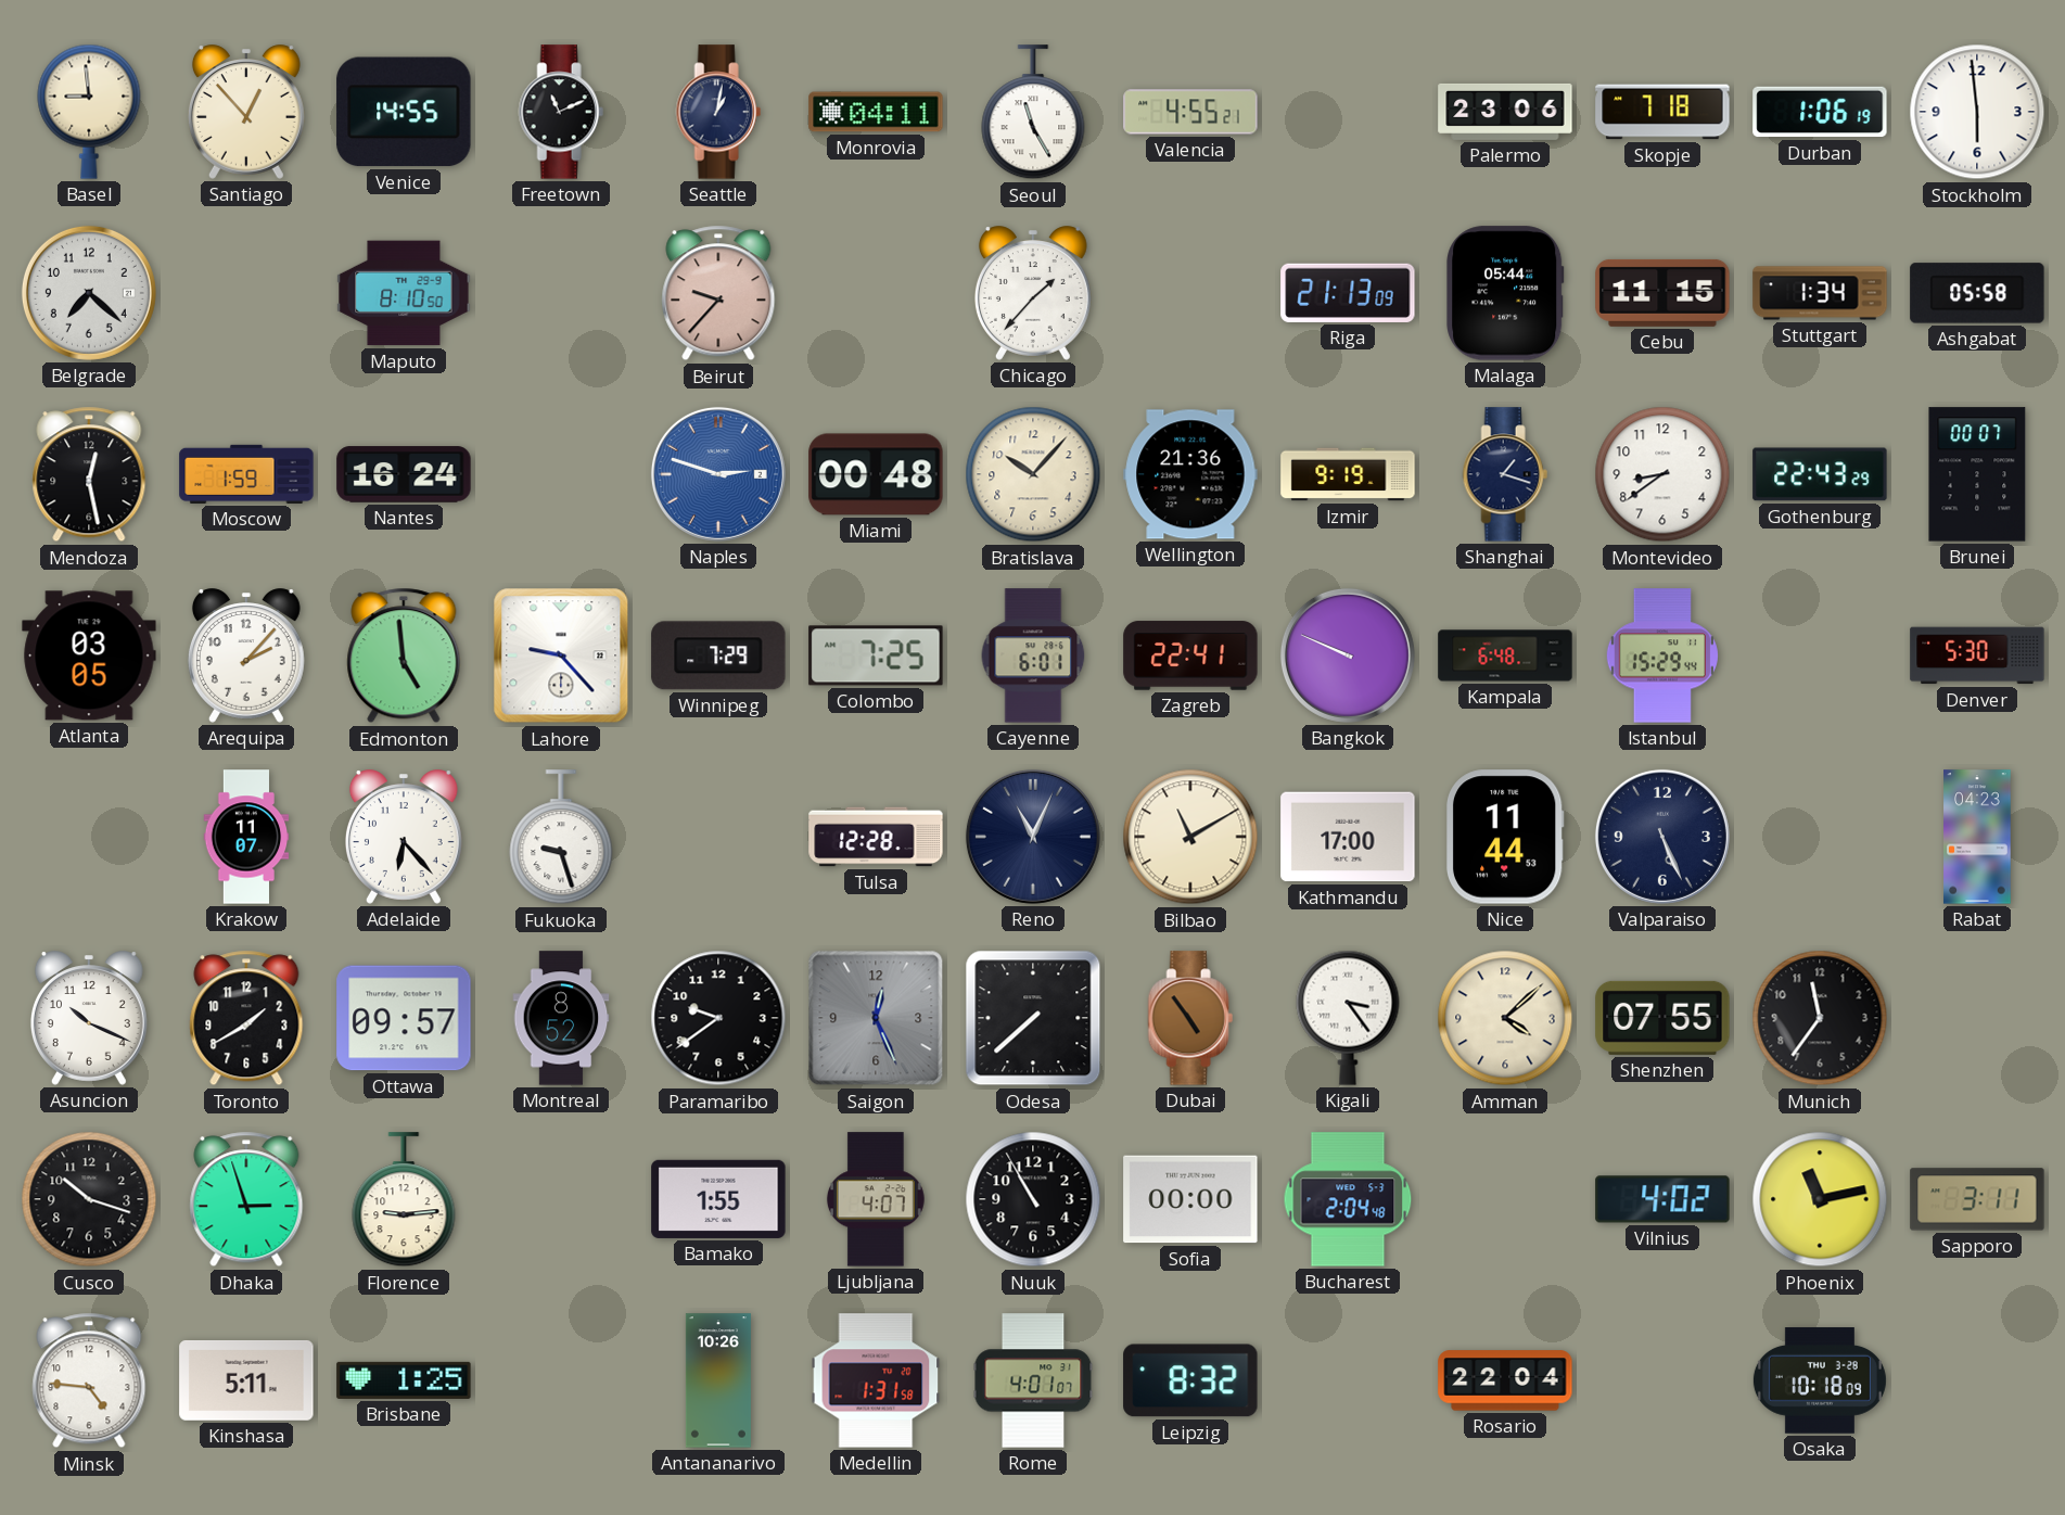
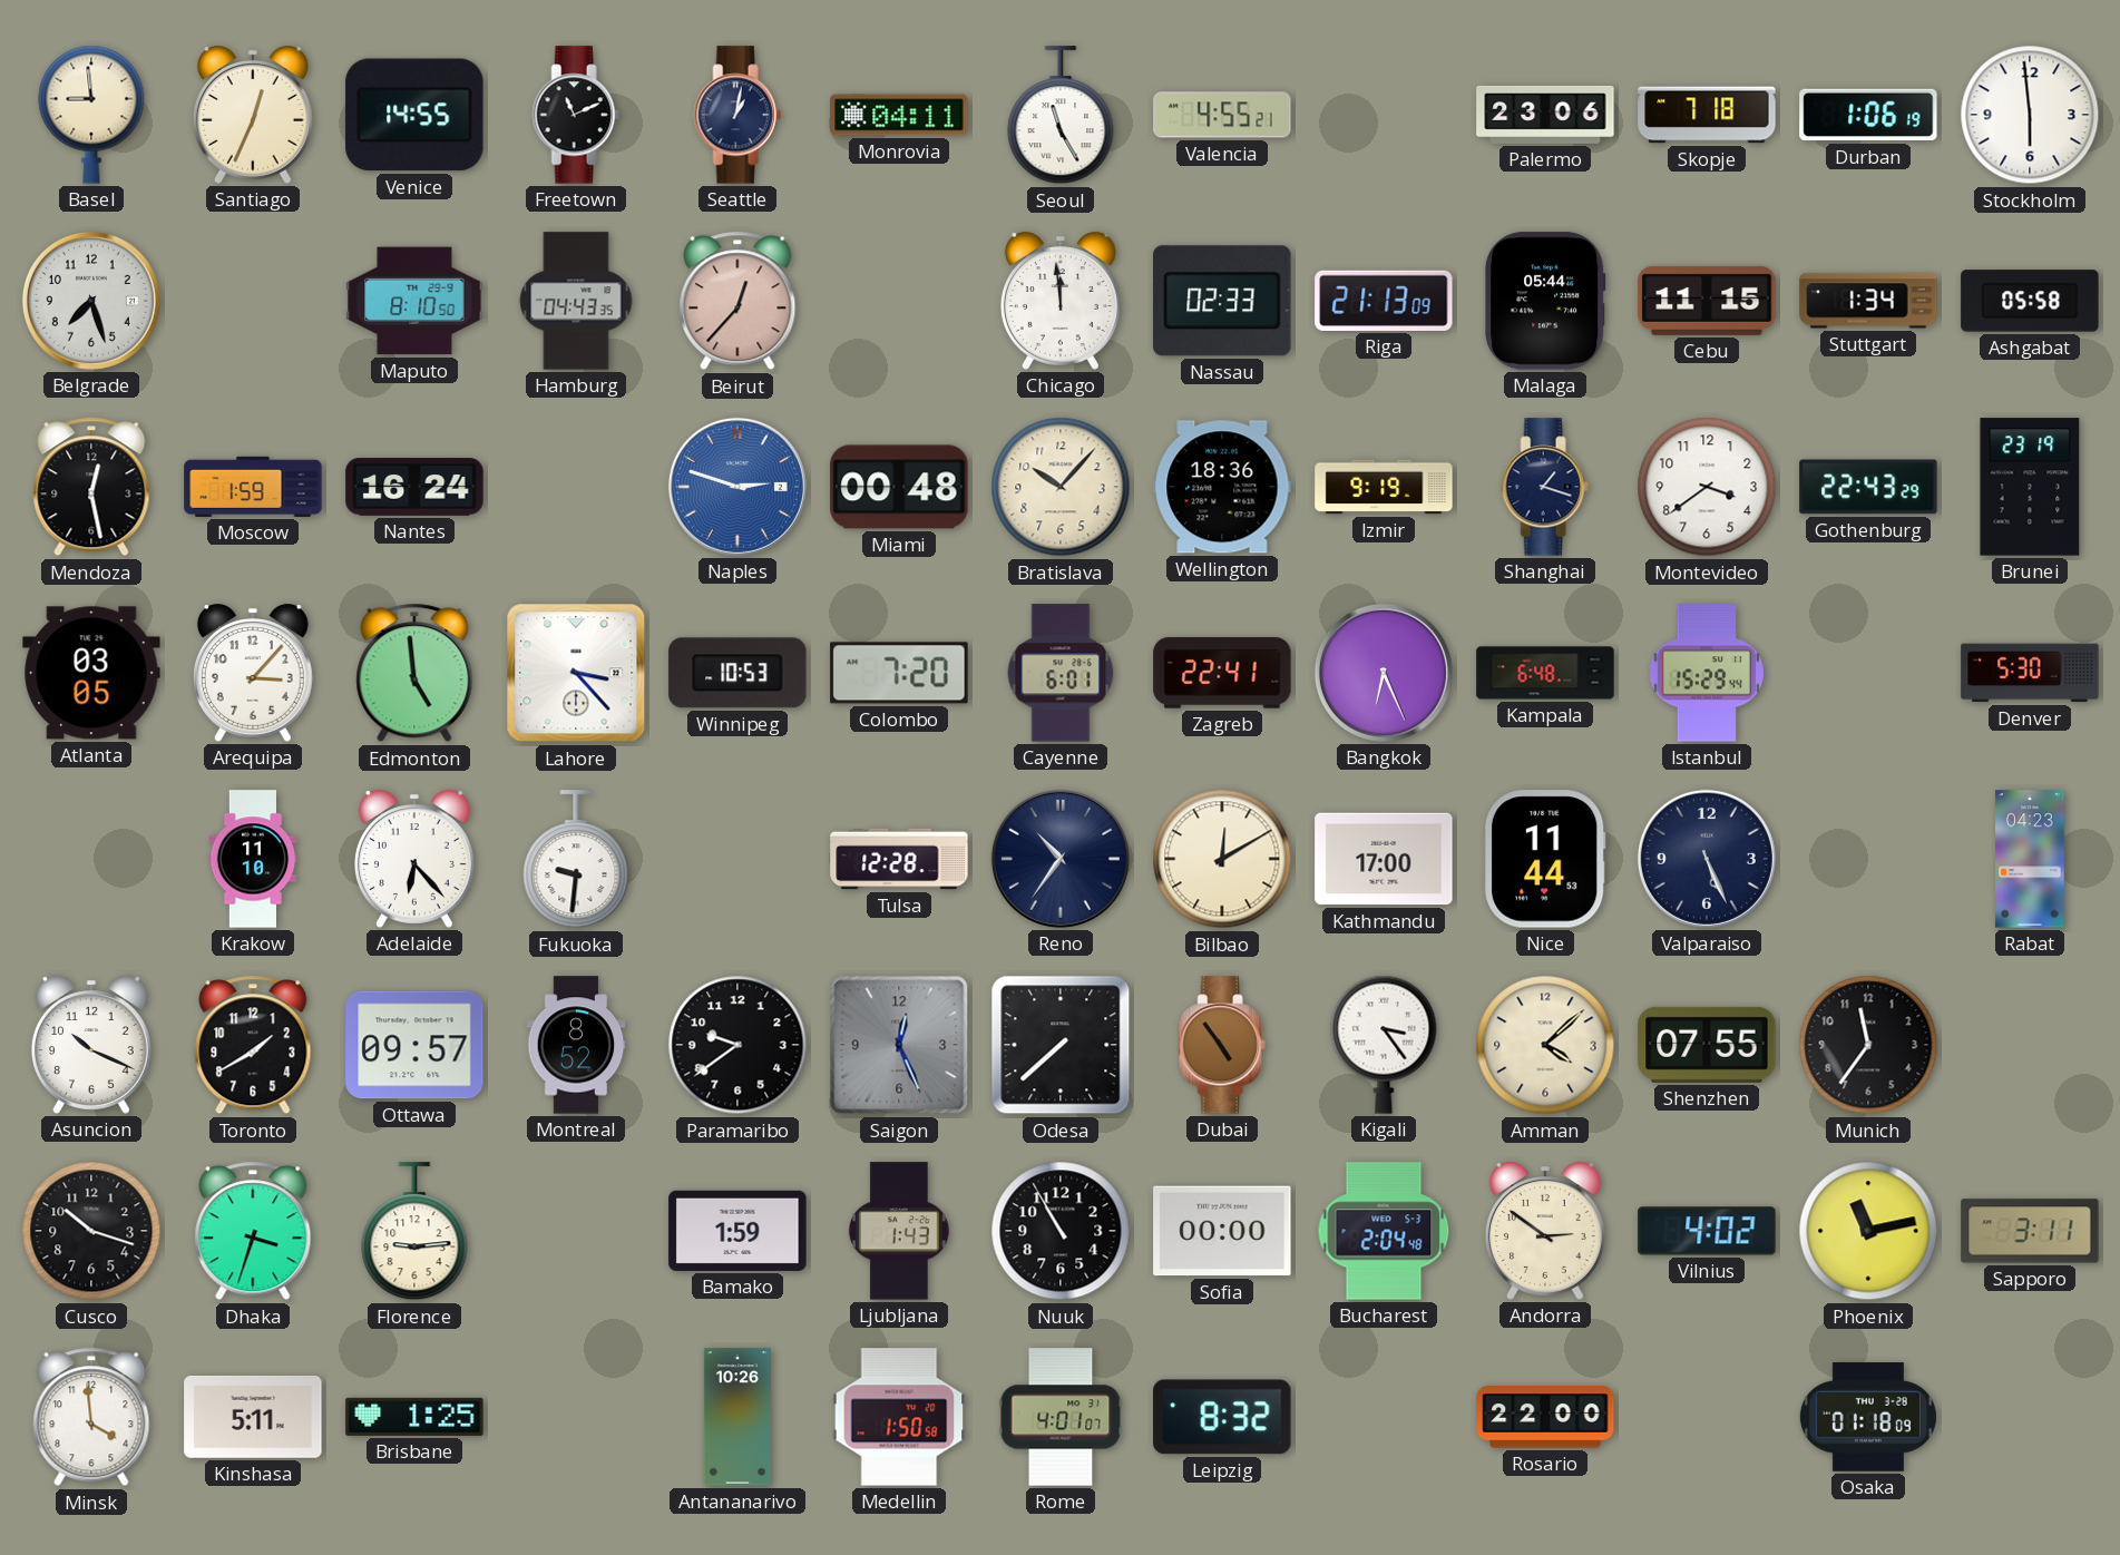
Santiago: 12:53 -> 12:34
Belgrade: 7:22 -> 7:27
Hamburg: none -> 04:43
Beirut: 9:37 -> 12:37
Chicago: 1:37 -> 11:59
Nassau: none -> 02:33
Wellington: 21:36 -> 18:36
Montevideo: 8:39 -> 3:39
Brunei: 00:07 -> 23:19
Arequipa: 2:07 -> 3:07
Lahore: 9:23 -> 3:23
Winnipeg: 7:29 -> 10:53
Colombo: 7:25 -> 7:20
Bangkok: 9:49 -> 6:26
Krakow: 11:07 -> 11:10
Fukuoka: 9:27 -> 9:31
Reno: 11:04 -> 10:36
Bilbao: 11:10 -> 12:10
Dhaka: 2:57 -> 3:33
Bamako: 1:55 -> 1:59
Ljubljana: 4:07 -> 1:43
Andorra: none -> 2:51
Minsk: 4:46 -> 3:59
Medellin: 1:31 -> 1:50
Rosario: 22:04 -> 22:00
Osaka: 10:18 -> 01:18
